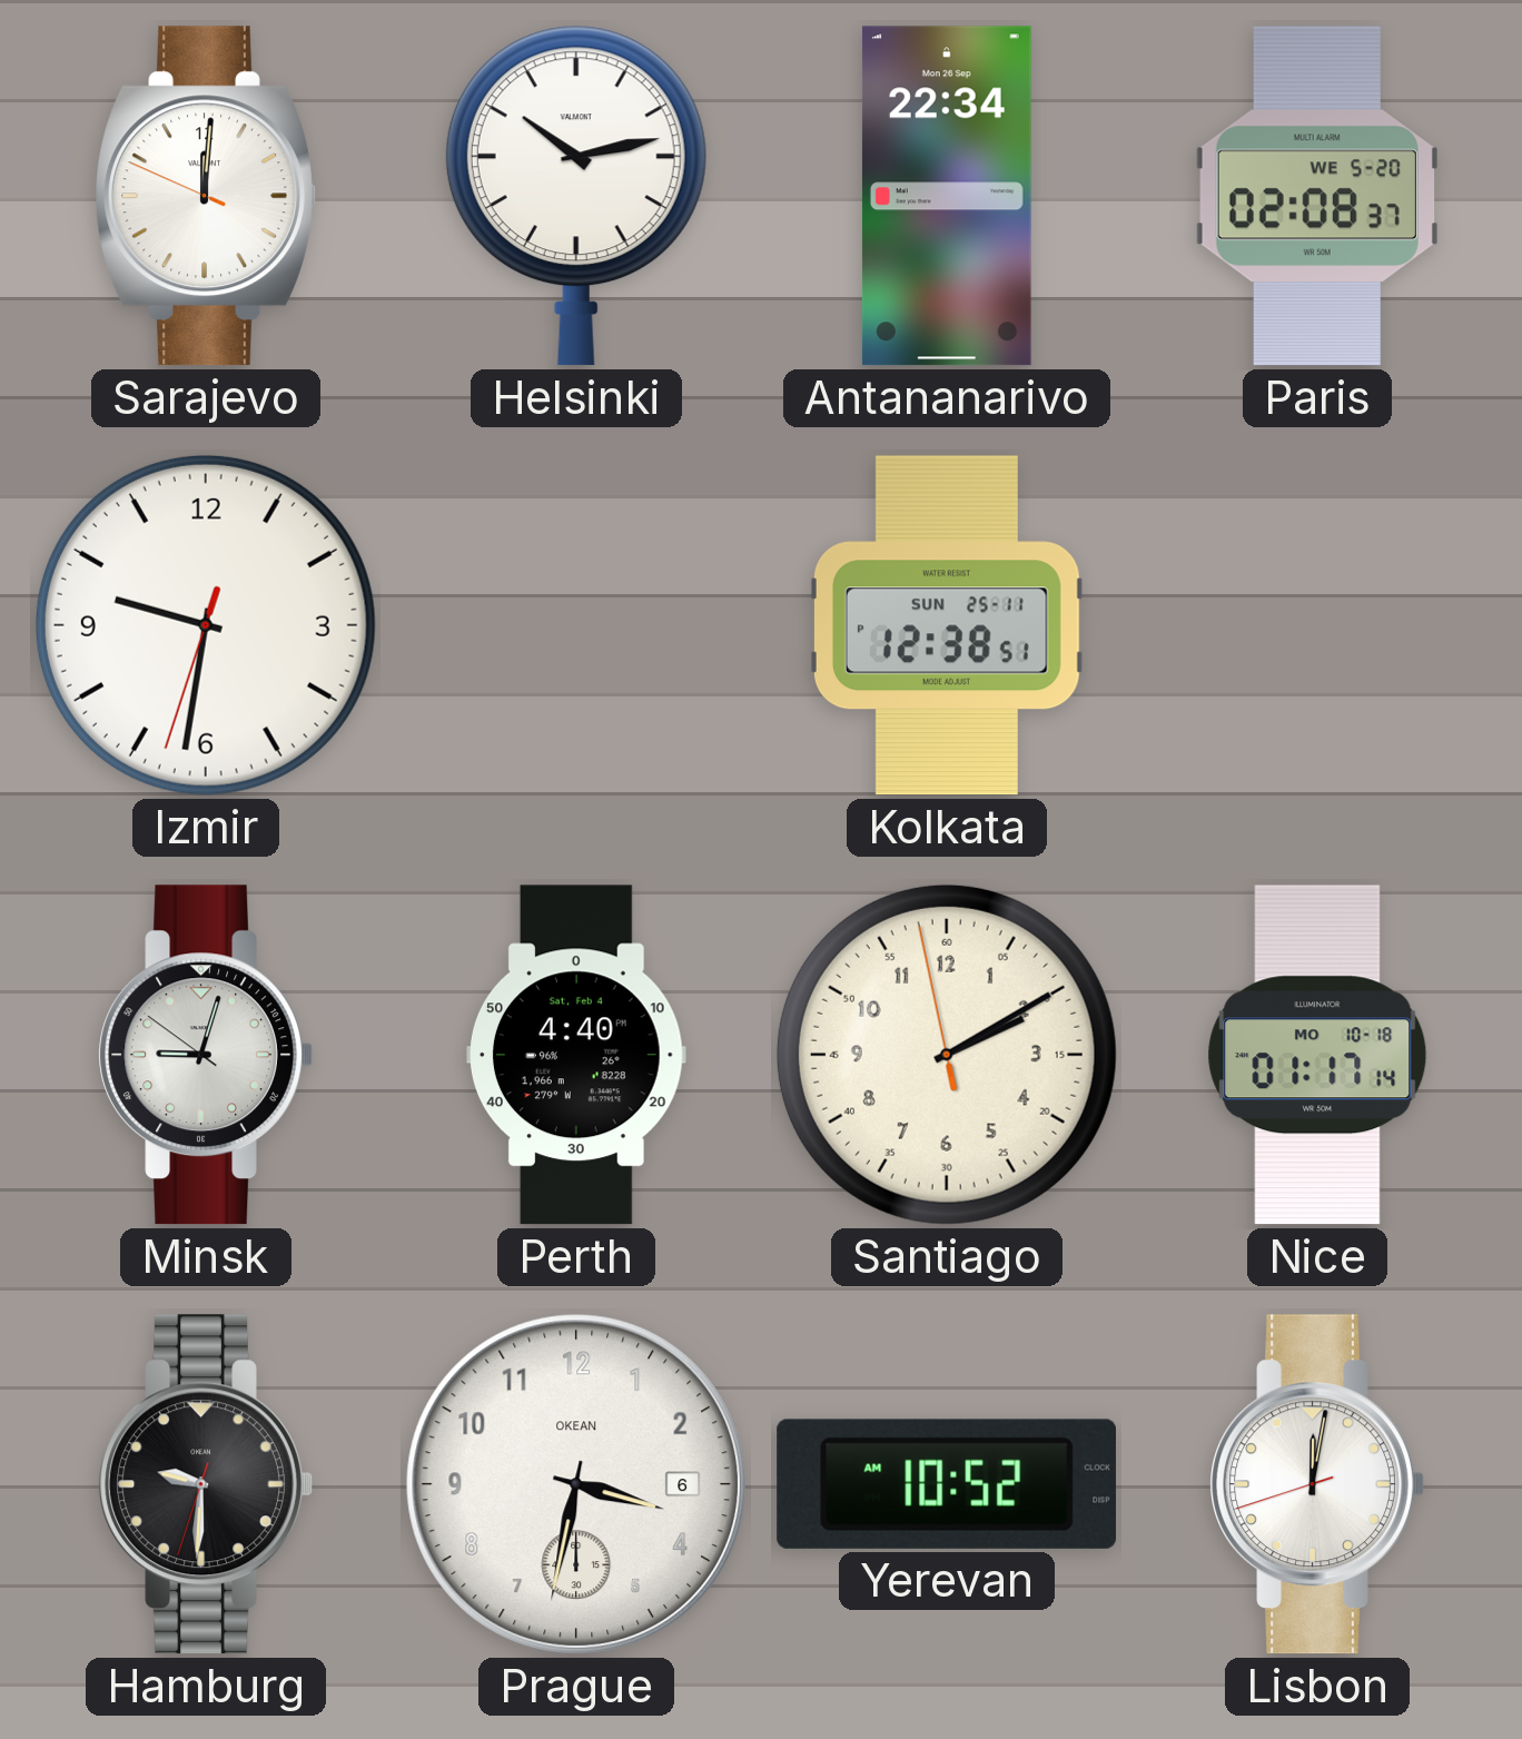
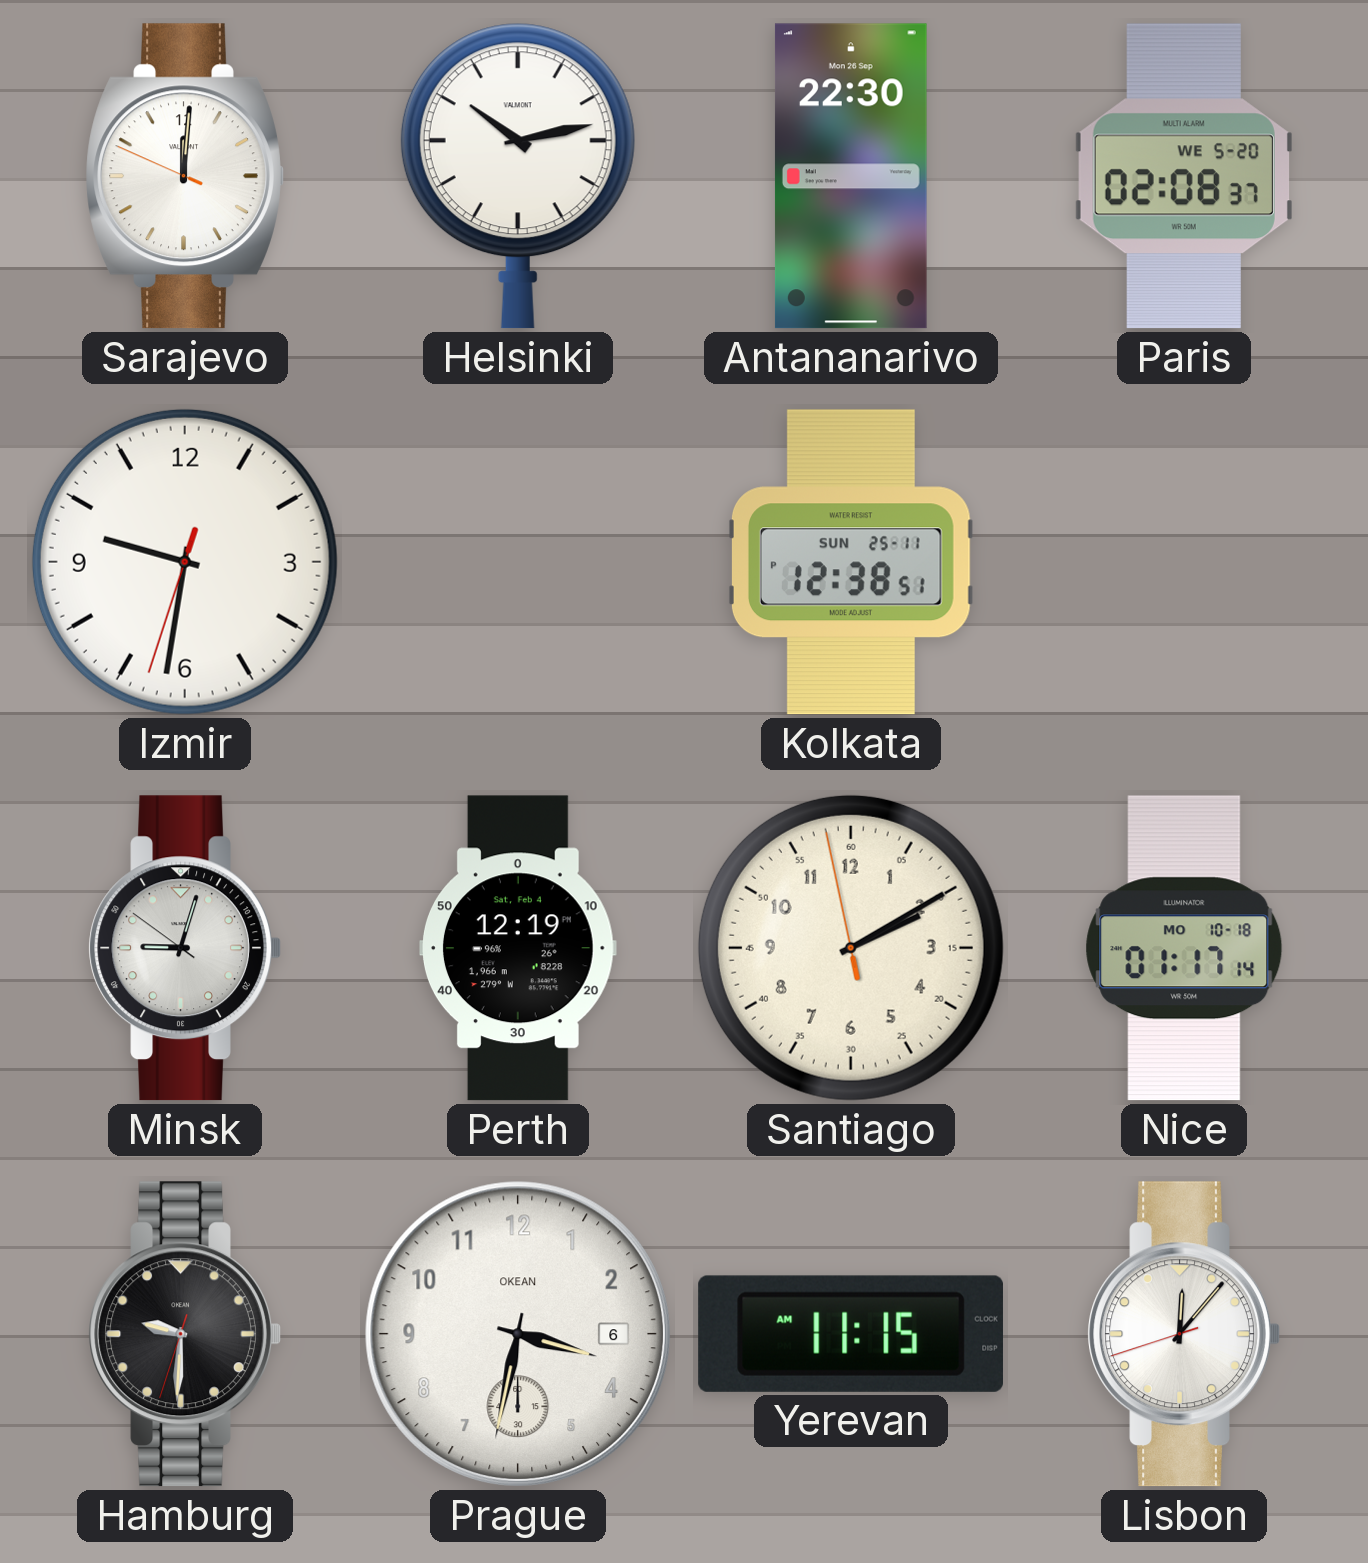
Antananarivo: 22:34 -> 22:30
Perth: 4:40 -> 12:19
Yerevan: 10:52 -> 11:15
Lisbon: 12:01 -> 12:06
